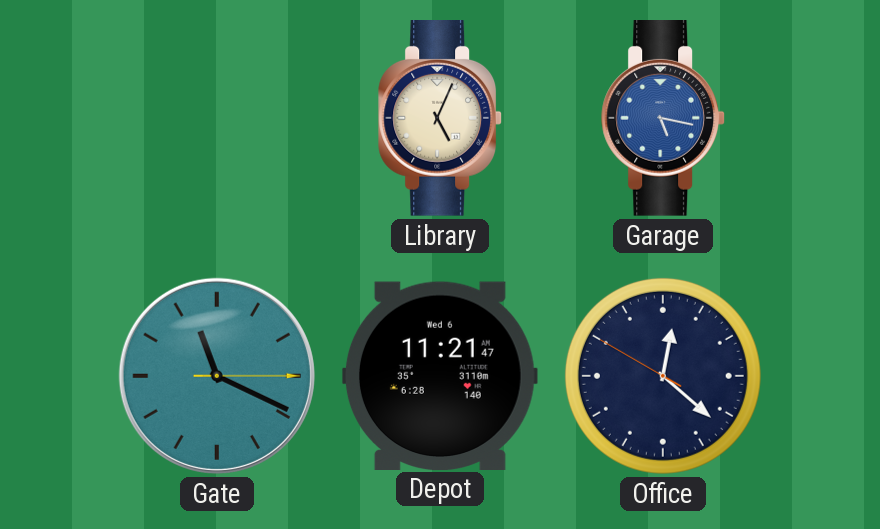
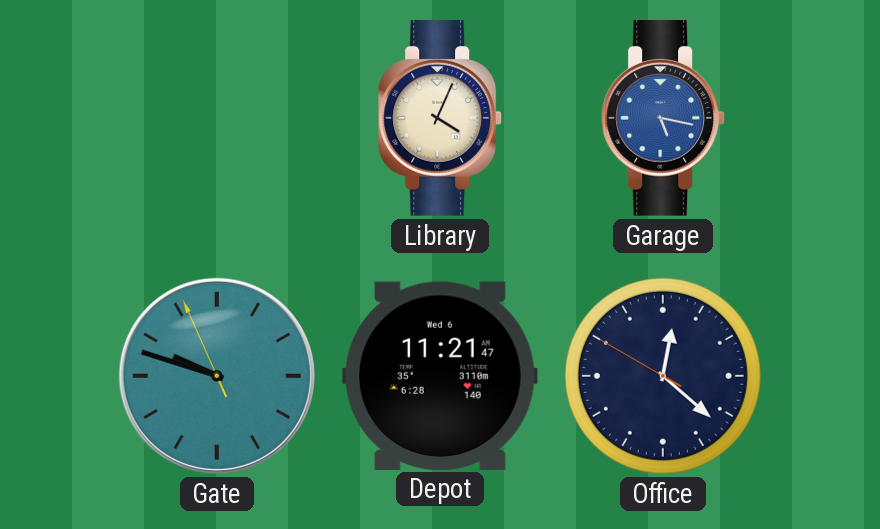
Library: 5:04 -> 4:04
Gate: 11:19 -> 9:47
